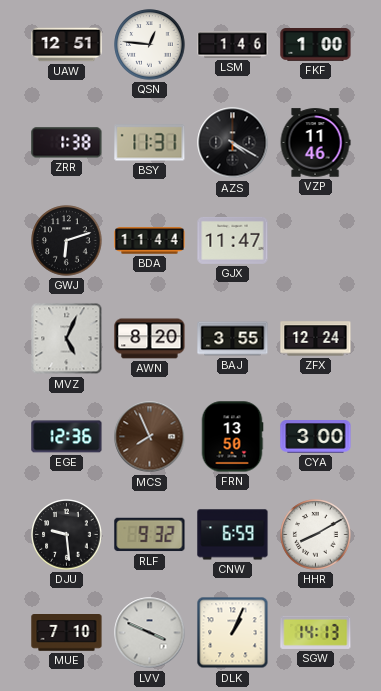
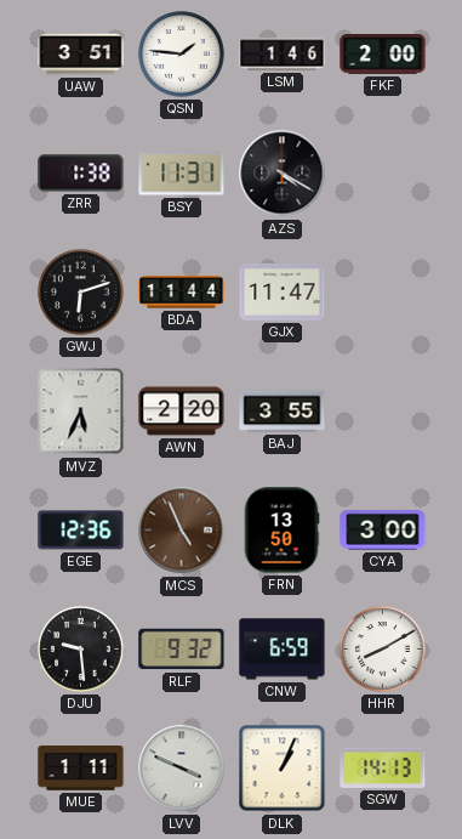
UAW: 12:51 -> 3:51
QSN: 12:46 -> 1:46
FKF: 1:00 -> 2:00
VZP: 11:46 -> none
MVZ: 5:04 -> 5:34
AWN: 8:20 -> 2:20
ZFX: 12:24 -> none
MCS: 7:56 -> 4:56
MUE: 7:10 -> 1:11
